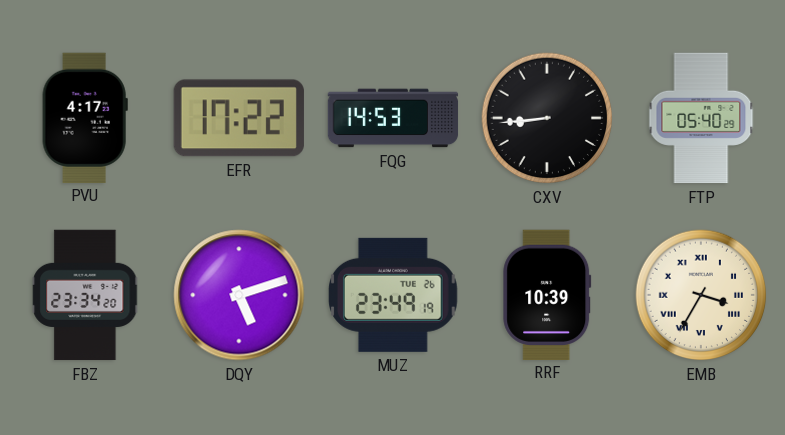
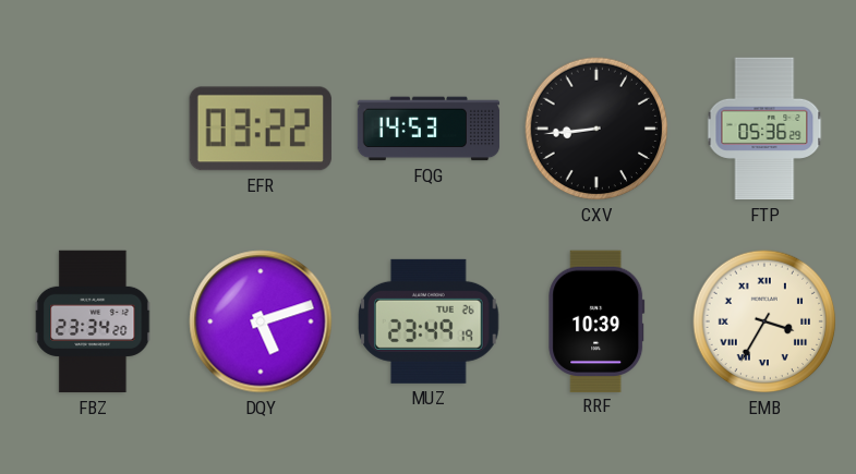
PVU: 4:17 -> none
EFR: 17:22 -> 03:22
FTP: 05:40 -> 05:36
